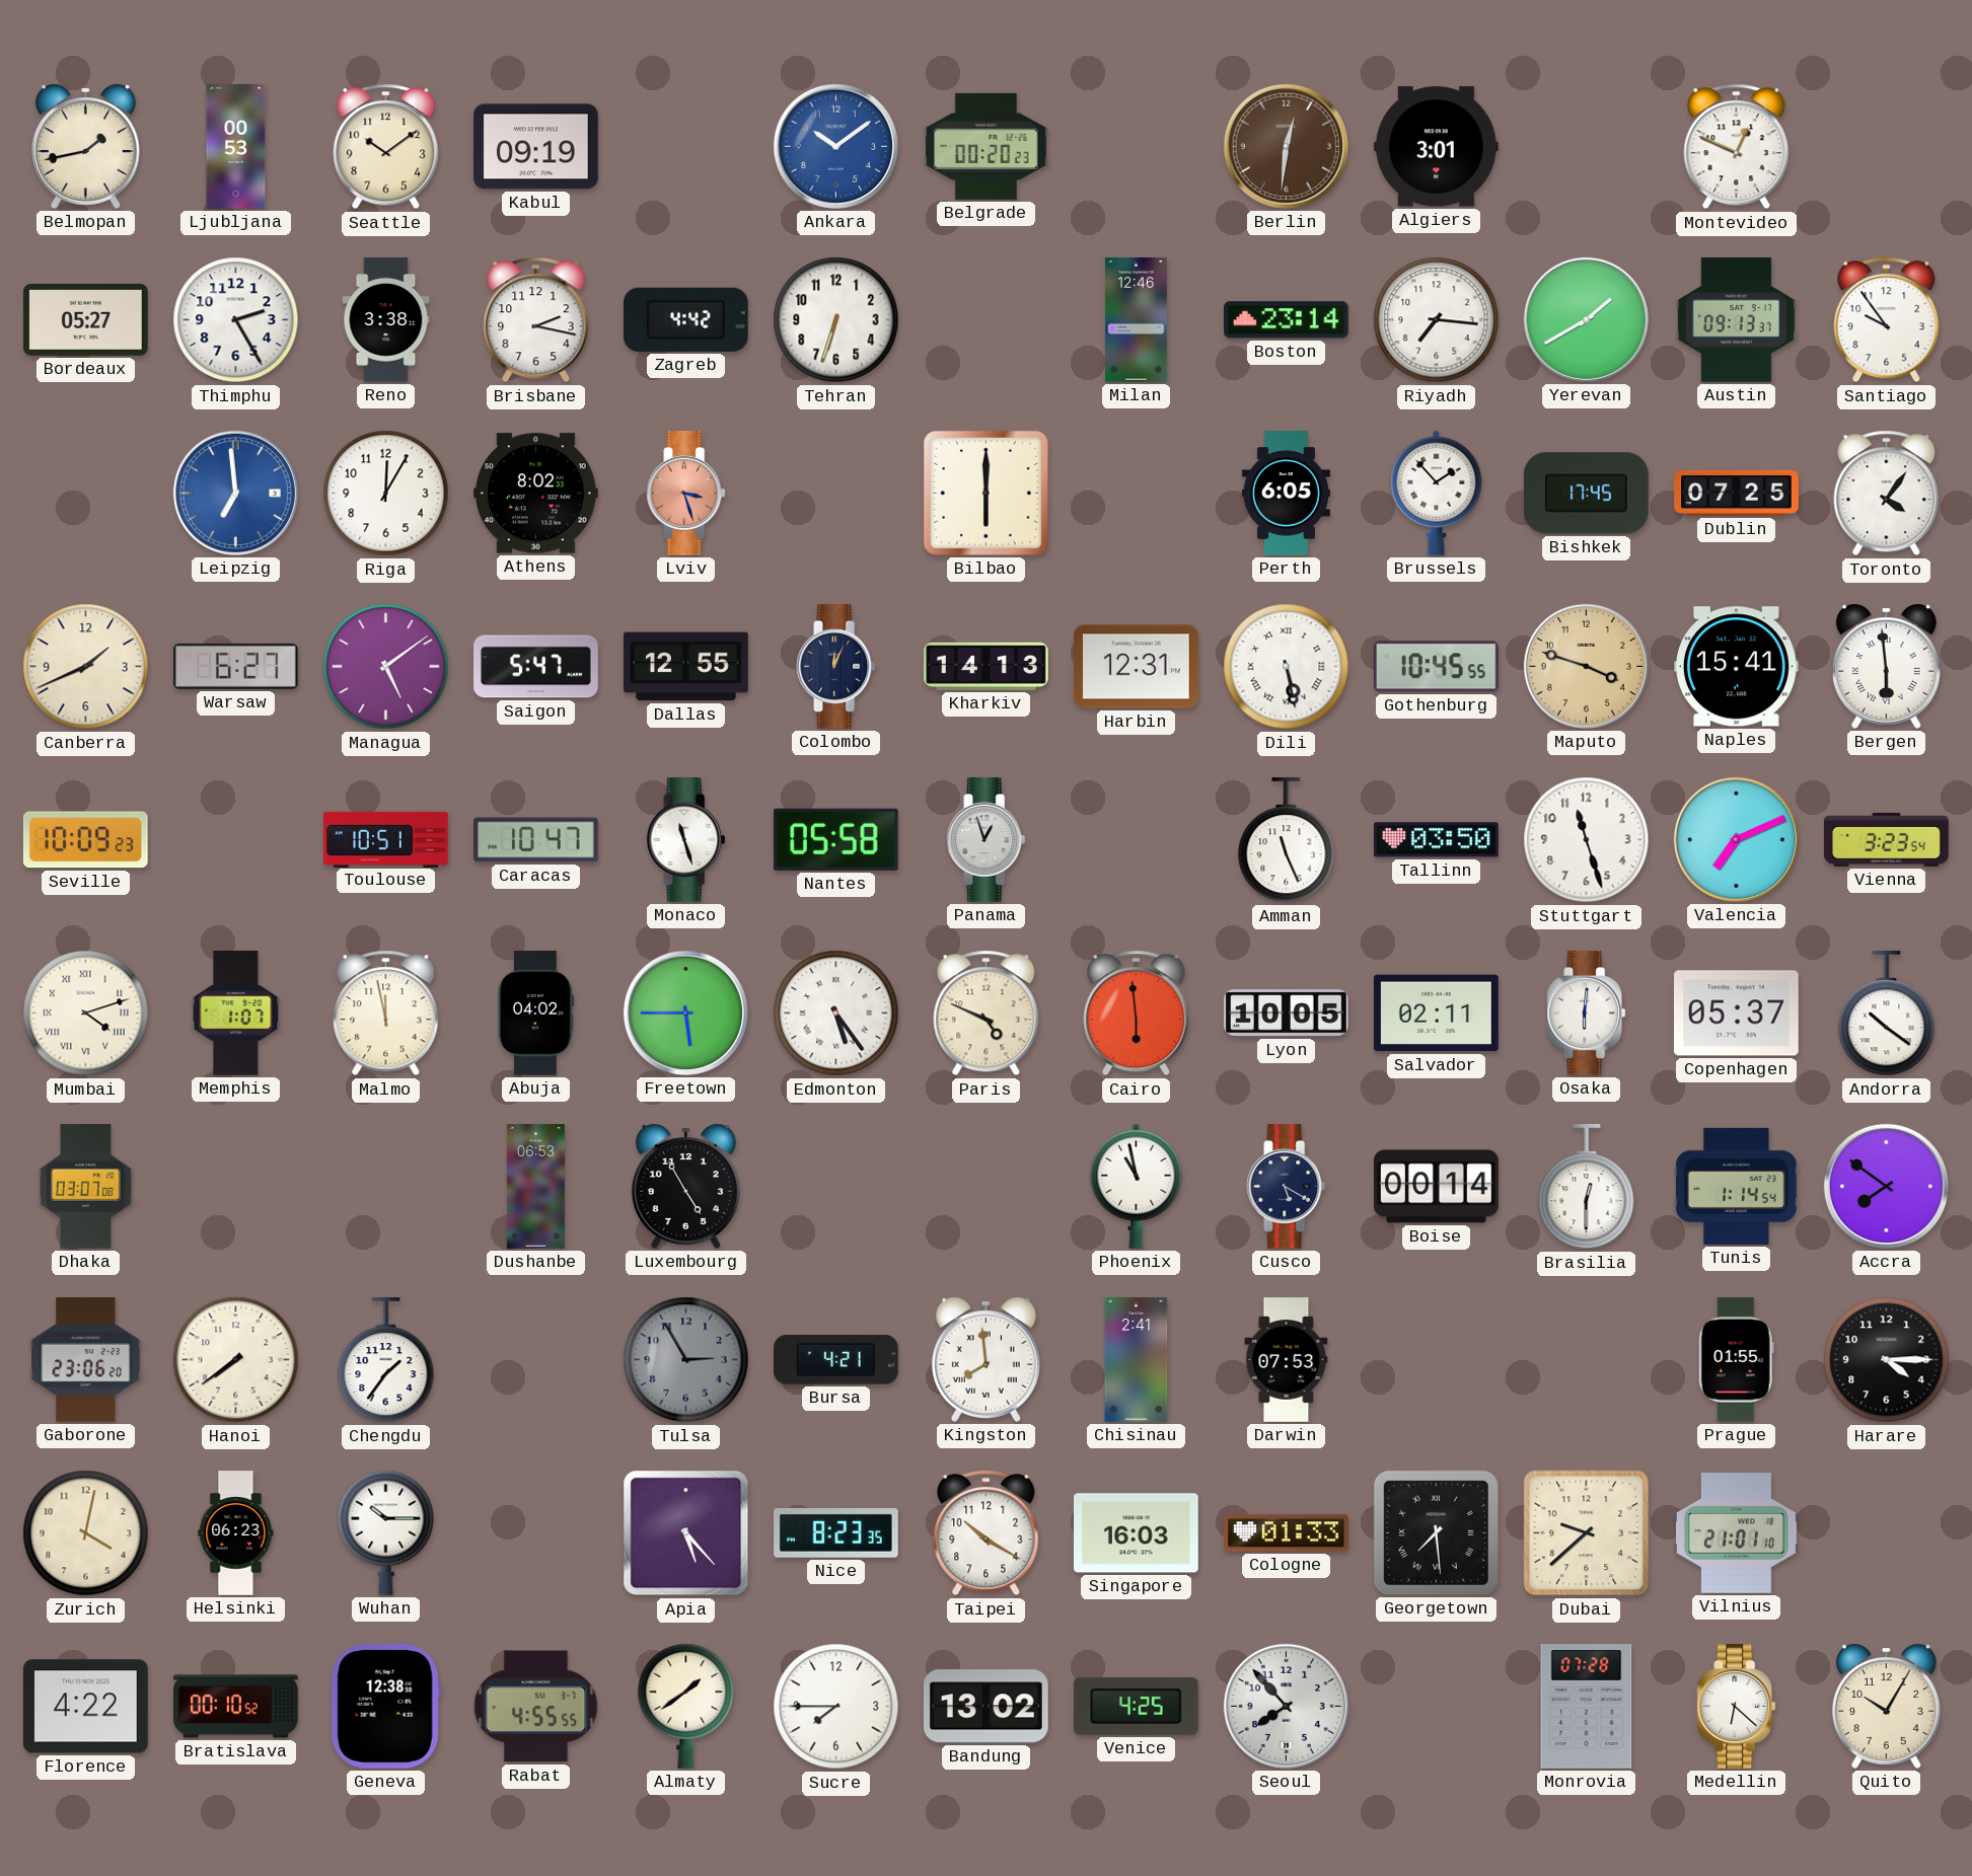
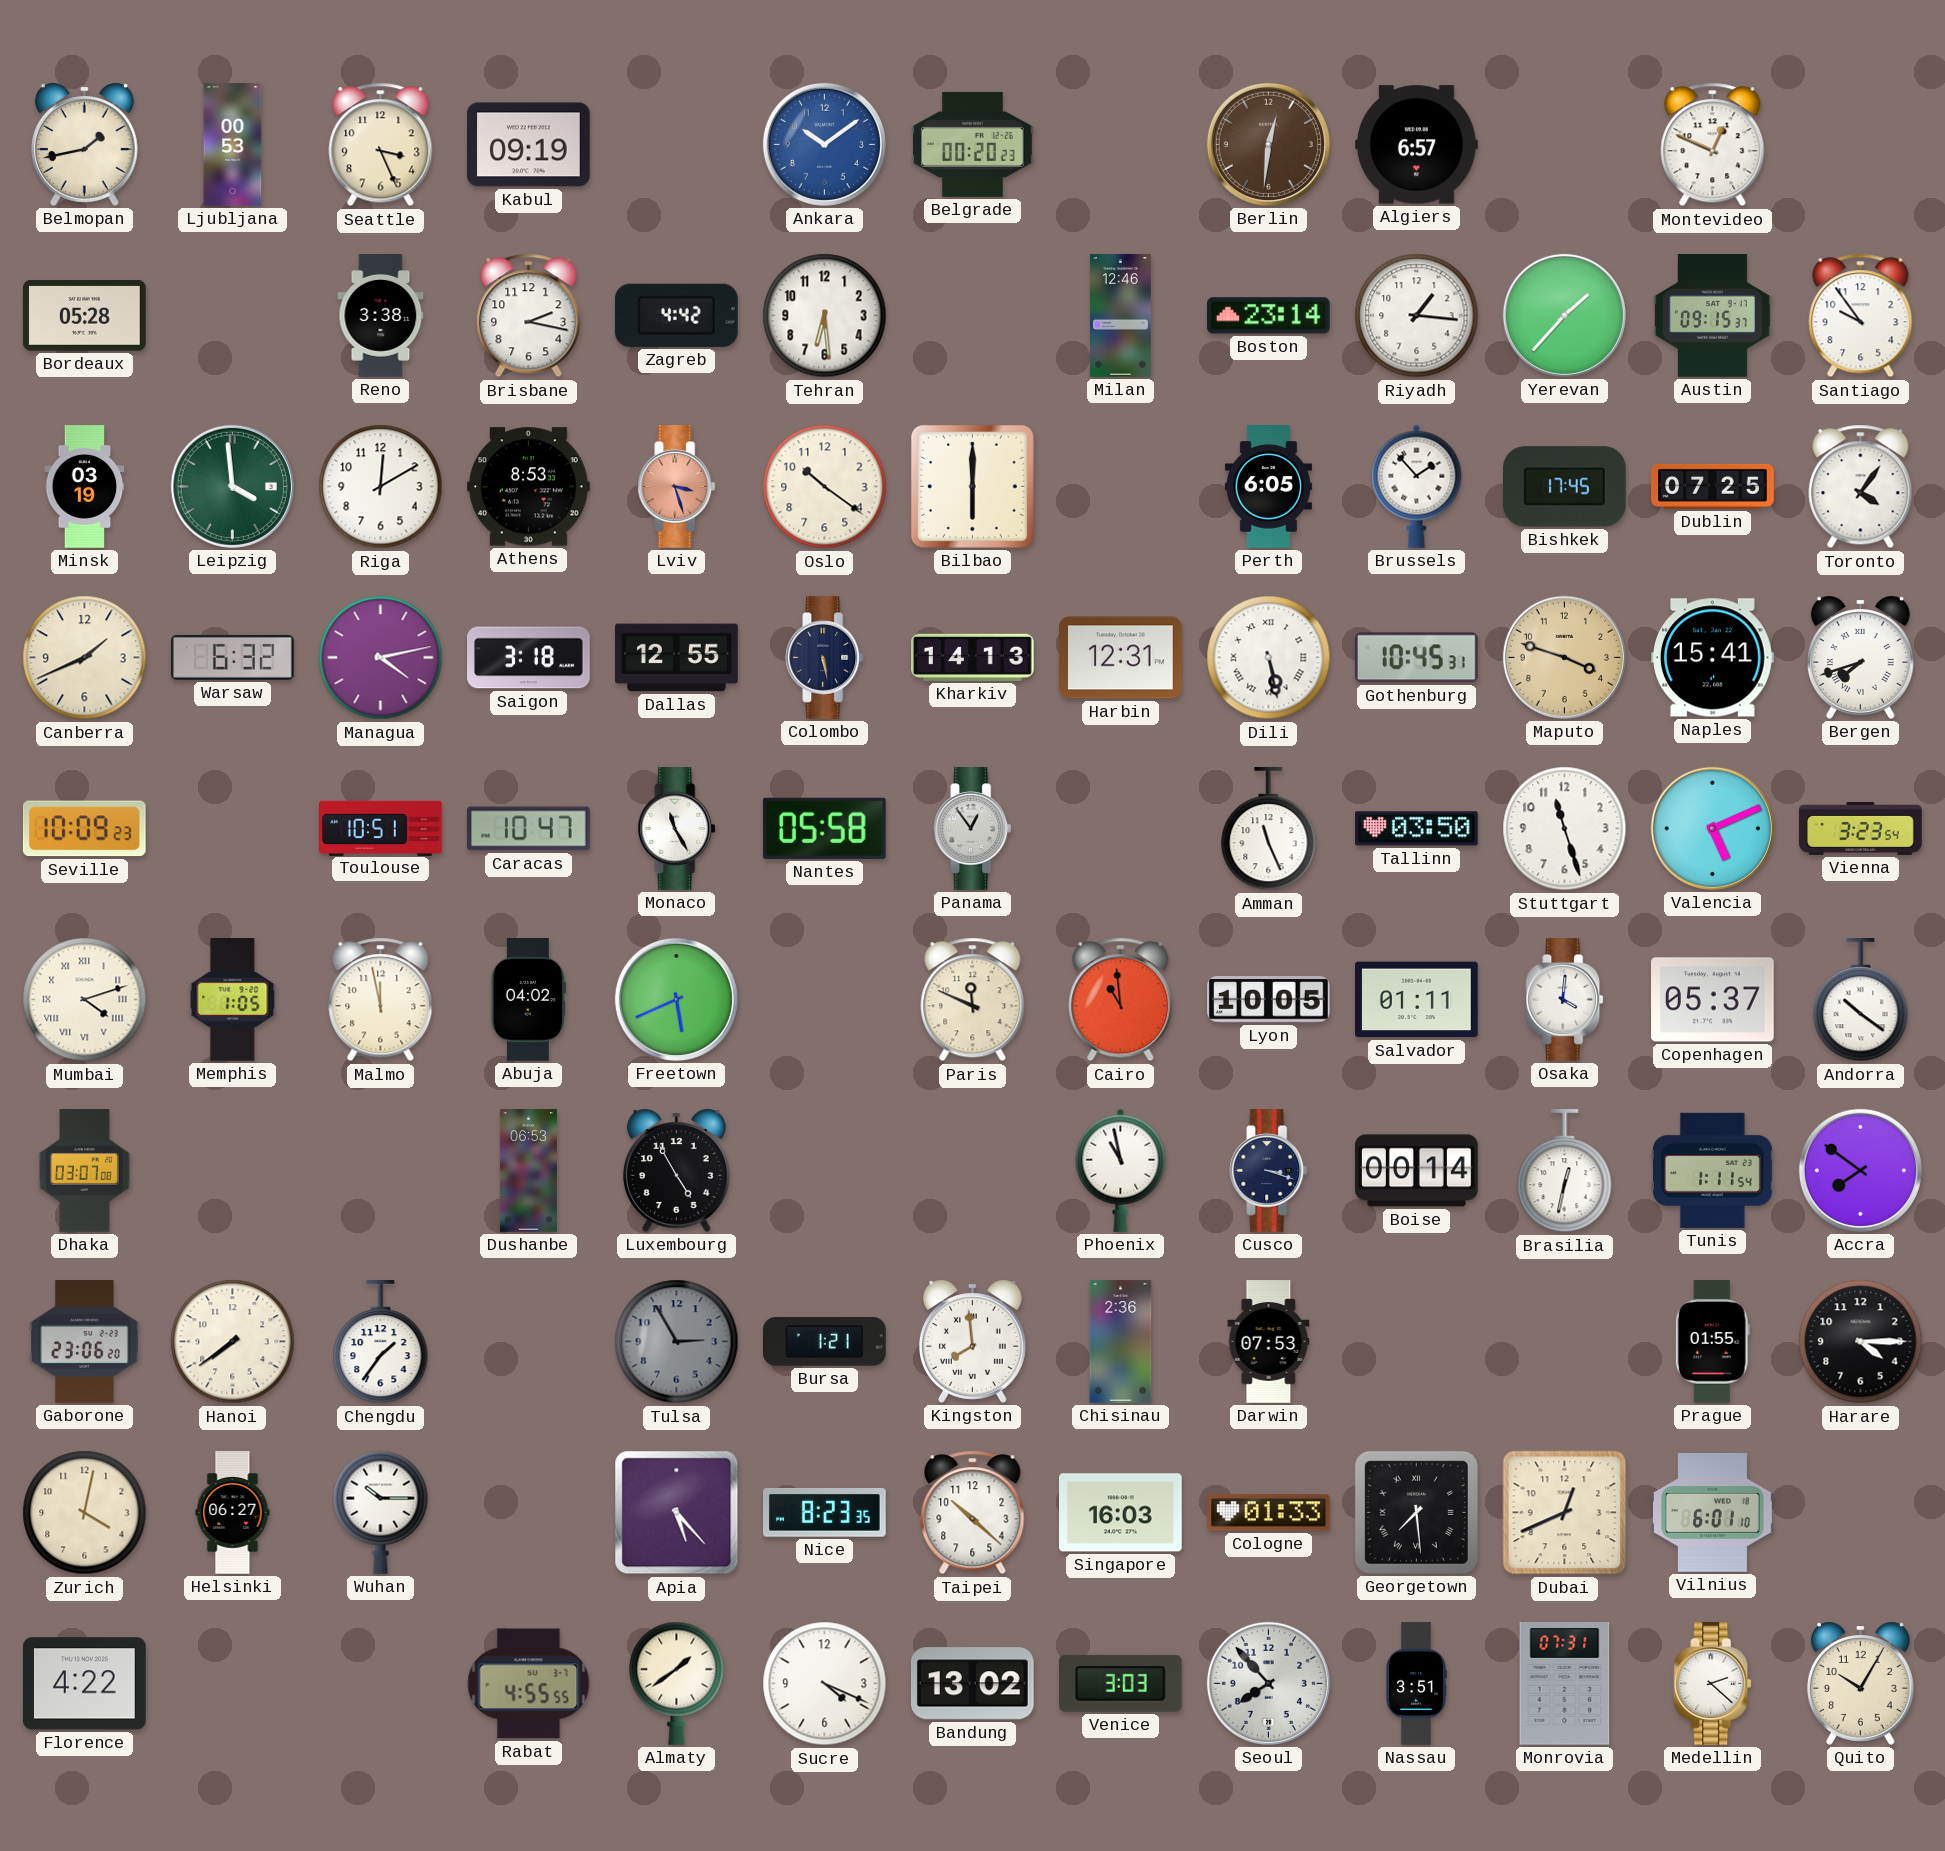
Seattle: 10:09 -> 3:26
Algiers: 3:01 -> 6:57
Bordeaux: 05:27 -> 05:28
Thimphu: 2:25 -> none
Tehran: 6:33 -> 6:29
Riyadh: 7:16 -> 1:16
Yerevan: 1:40 -> 1:37
Austin: 09:13 -> 09:15
Minsk: none -> 03:19
Leipzig: 6:59 -> 3:59
Leipzig dial: blue -> green
Riga: 12:05 -> 12:10
Athens: 8:02 -> 8:53
Oslo: none -> 10:21
Warsaw: 6:27 -> 6:32
Managua: 5:09 -> 4:13
Saigon: 5:47 -> 3:18
Colombo: 12:04 -> 5:28
Gothenburg: 10:45:55 -> 10:45:31
Bergen: 5:59 -> 7:42
Monaco: 11:27 -> 11:25
Panama: 12:57 -> 12:54
Valencia: 7:11 -> 5:11
Memphis: 1:07 -> 1:05
Freetown: 5:45 -> 5:41
Edmonton: 5:24 -> none
Paris: 4:49 -> 11:49
Cairo: 5:59 -> 10:59
Salvador: 02:11 -> 01:11
Osaka: 6:01 -> 4:01
Cusco: 5:20 -> 3:18
Brasilia: 12:30 -> 12:32
Tunis: 1:14 -> 1:11
Bursa: 4:21 -> 1:21
Chisinau: 2:41 -> 2:36
Helsinki: 06:23 -> 06:27
Taipei: 10:20 -> 10:22
Dubai: 9:38 -> 12:41
Vilnius: 21:01 -> 6:01
Bratislava: 00:10 -> none
Geneva: 12:38 -> none
Sucre: 7:45 -> 4:19
Venice: 4:25 -> 3:03
Nassau: none -> 3:51
Monrovia: 07:28 -> 07:31
Medellin: 6:22 -> 2:22
